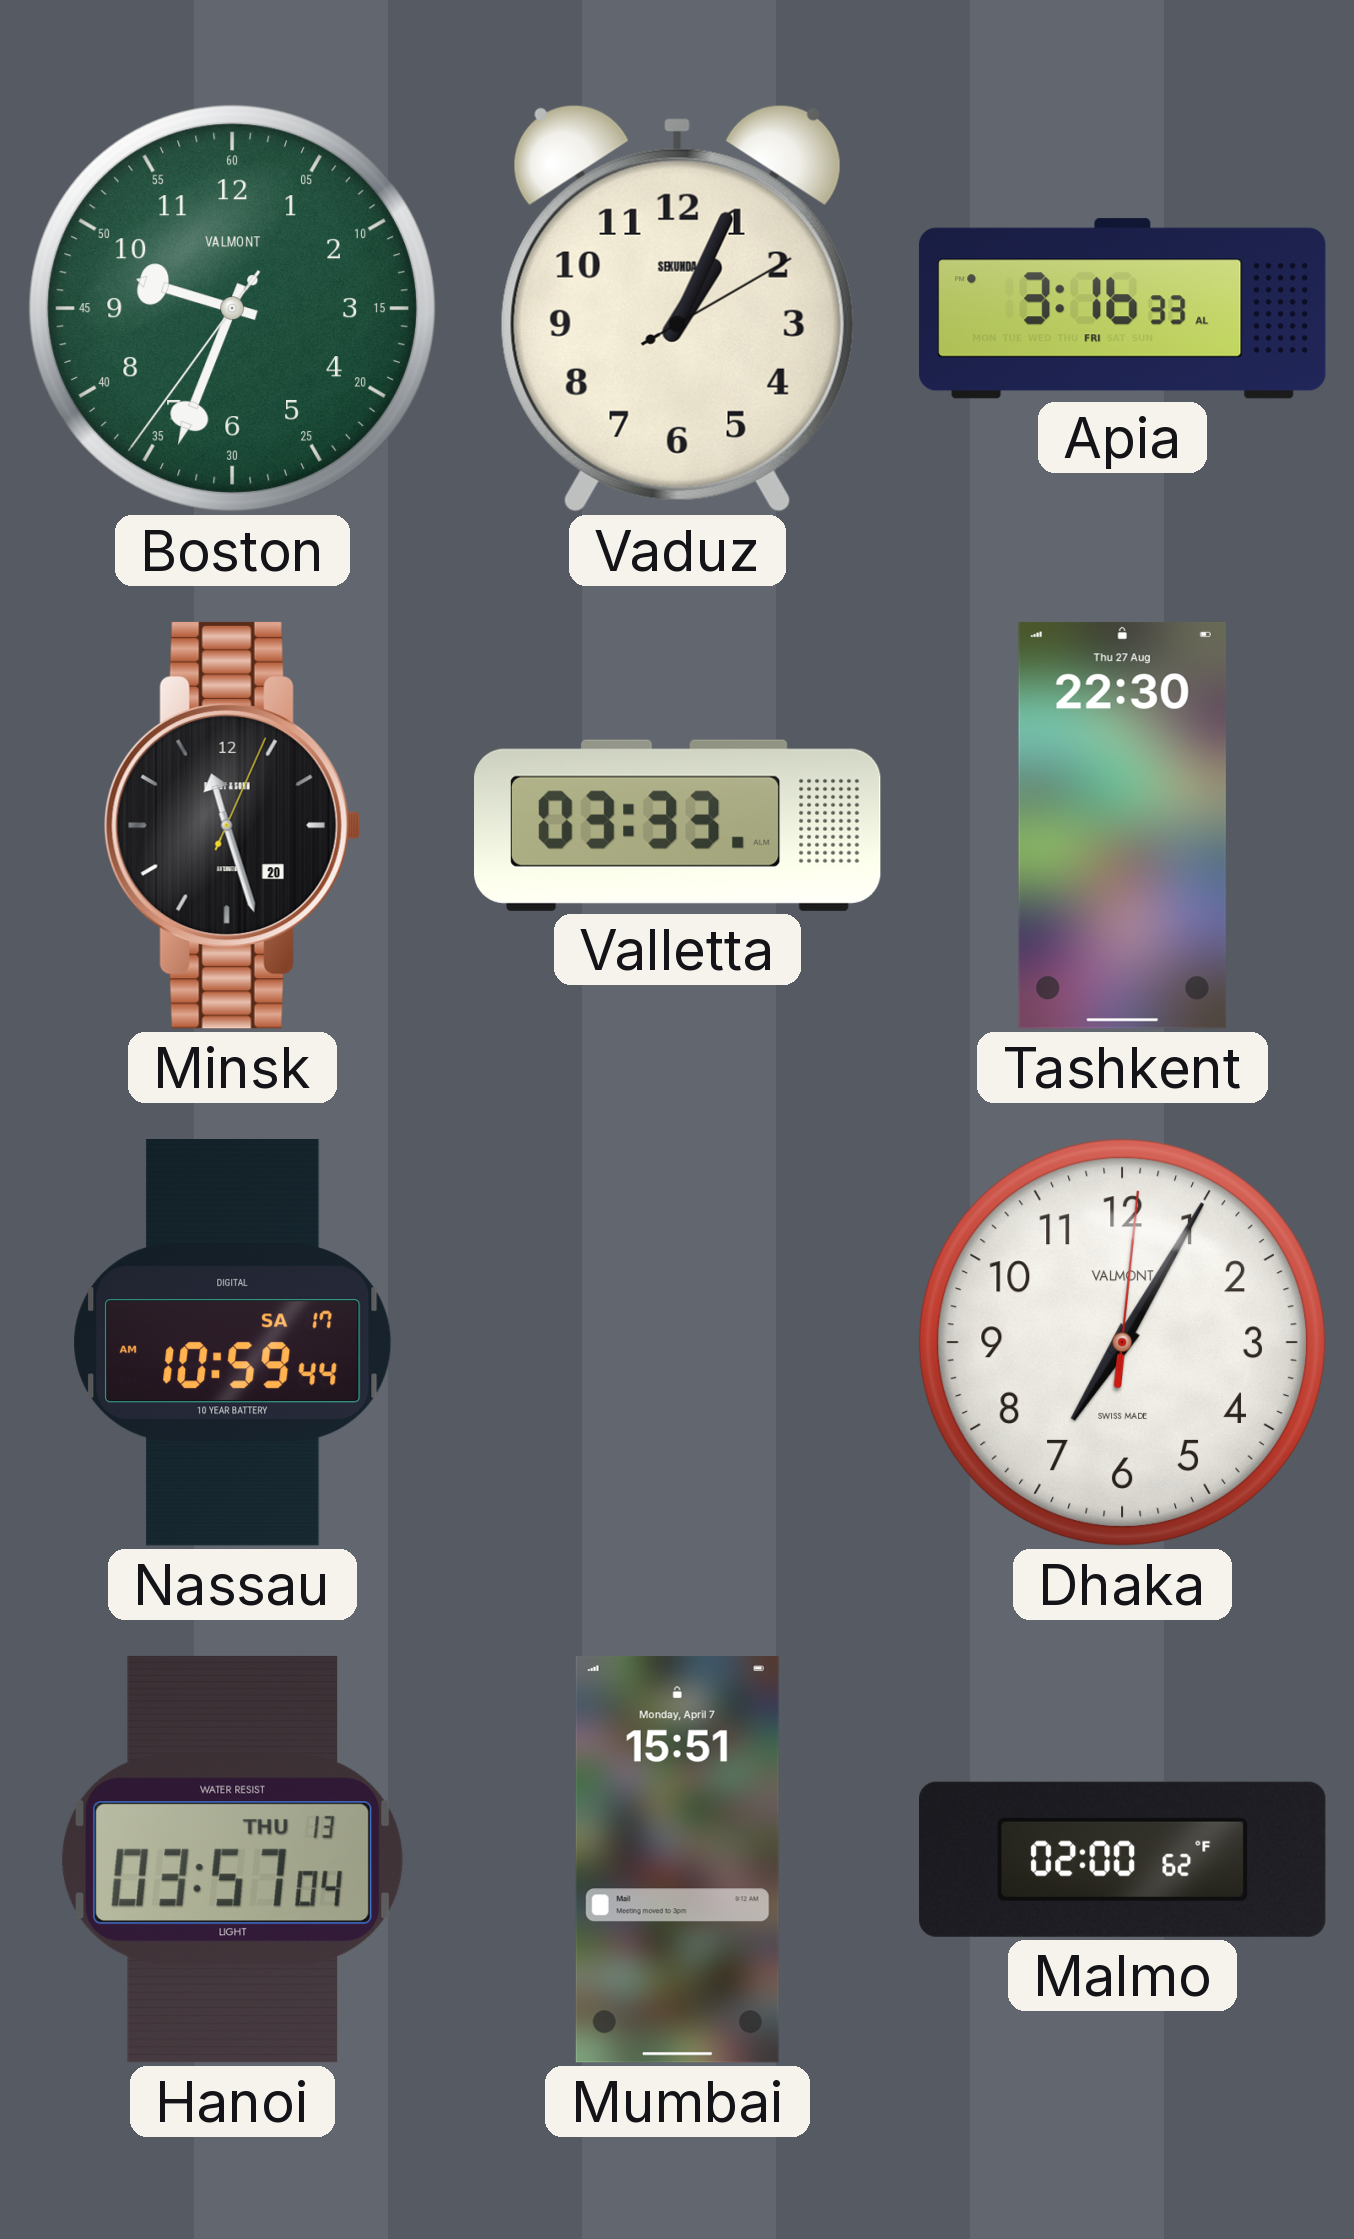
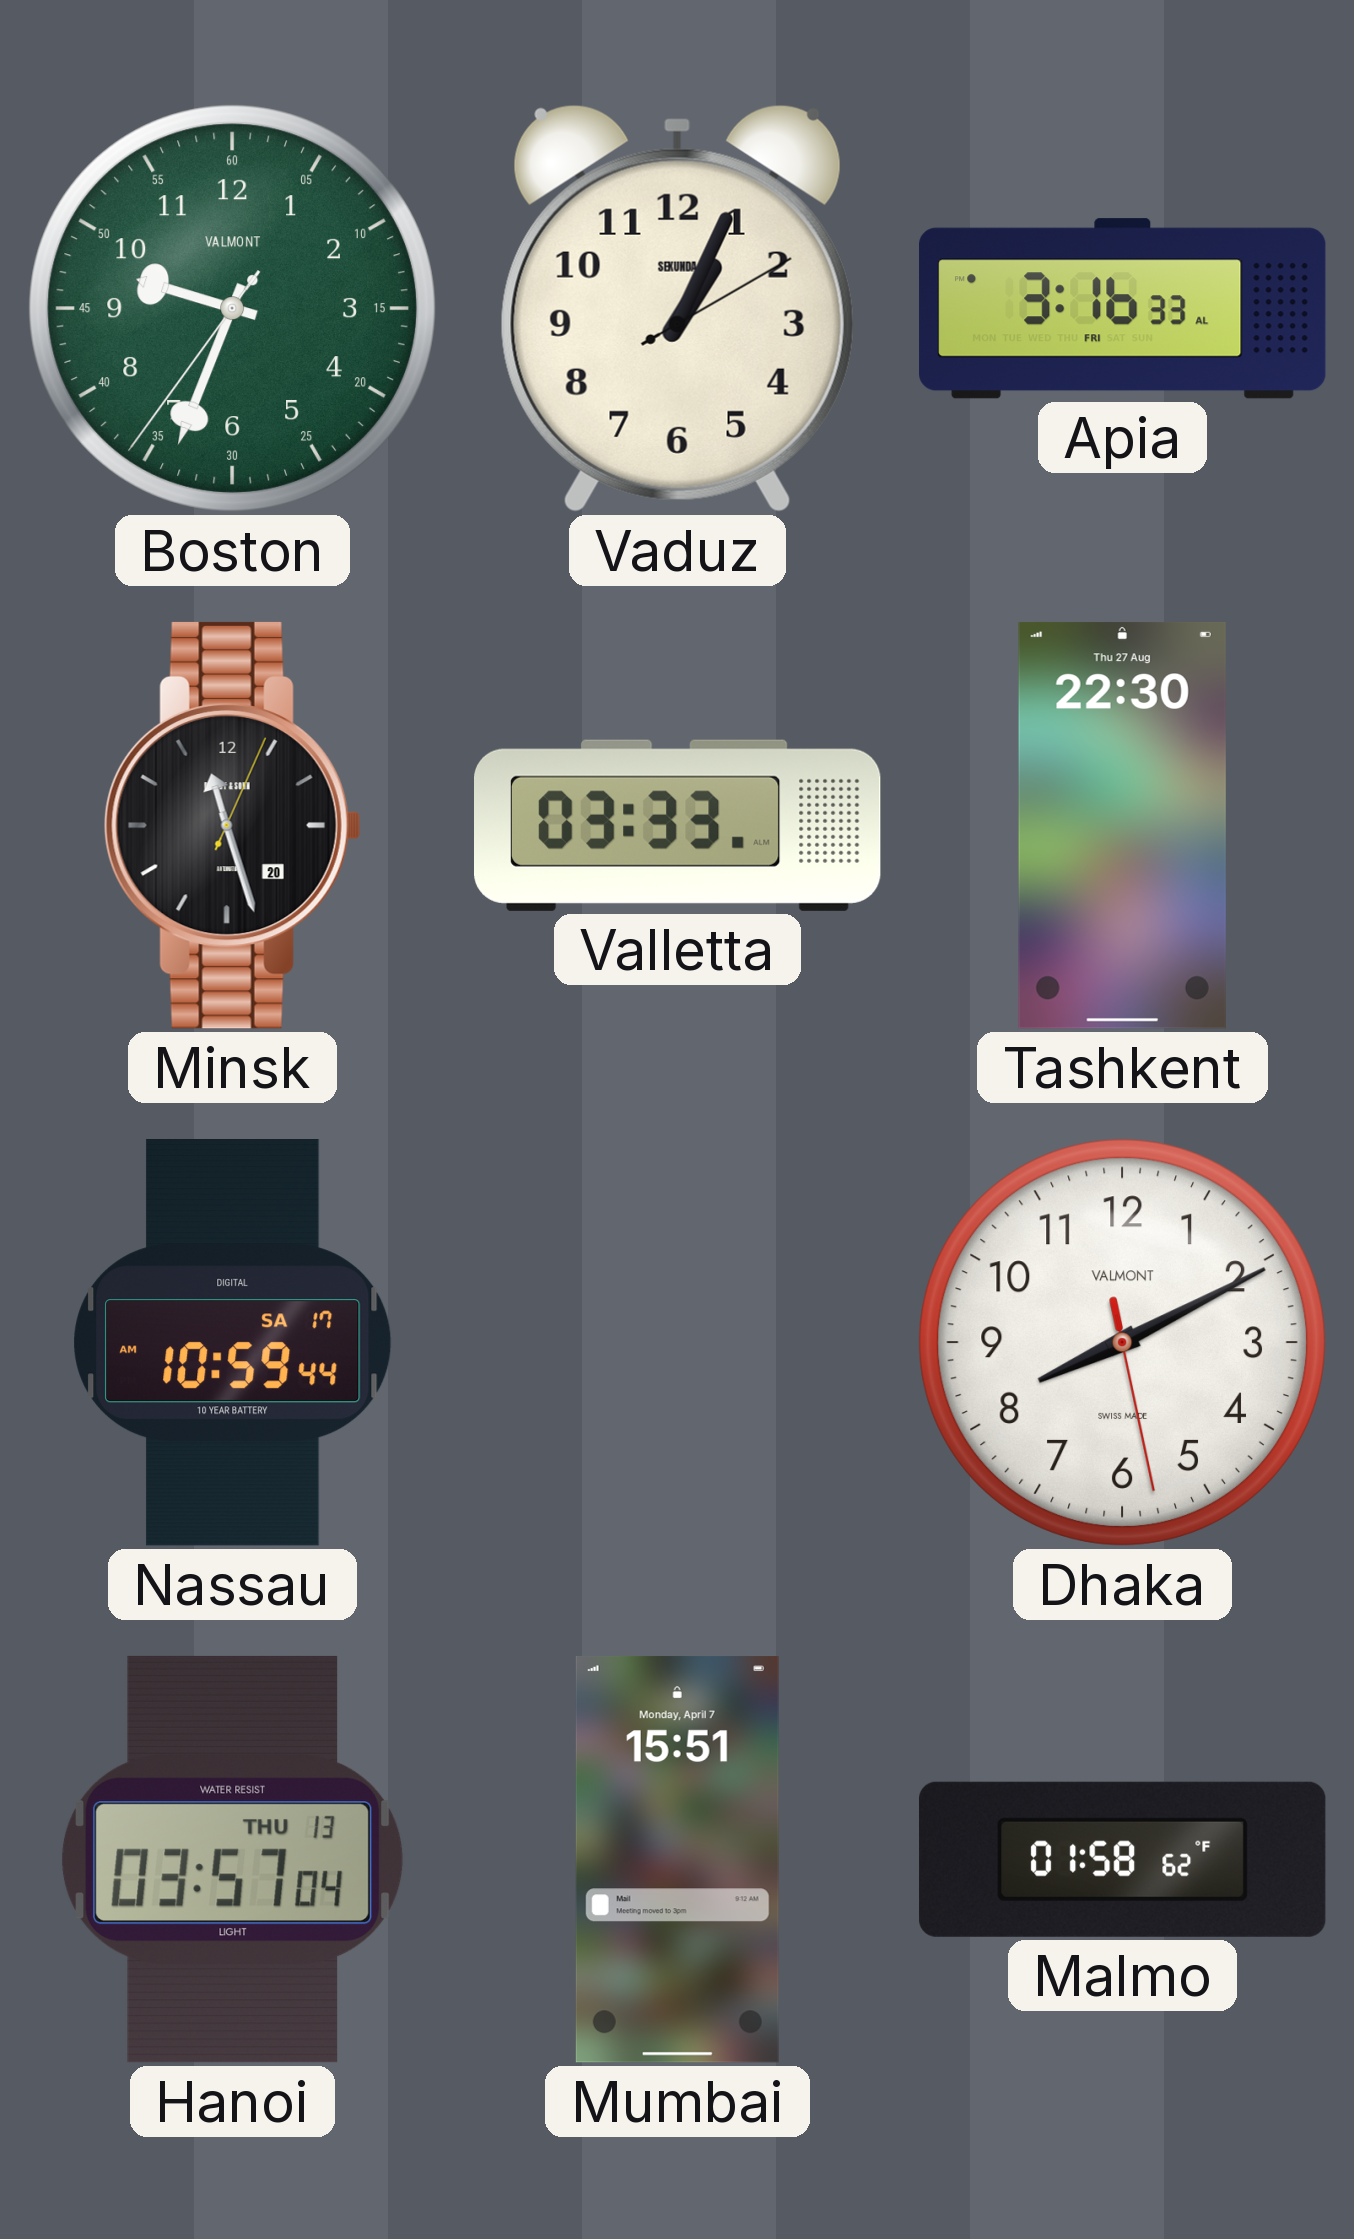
Dhaka: 7:05 -> 8:10
Malmo: 02:00 -> 01:58
